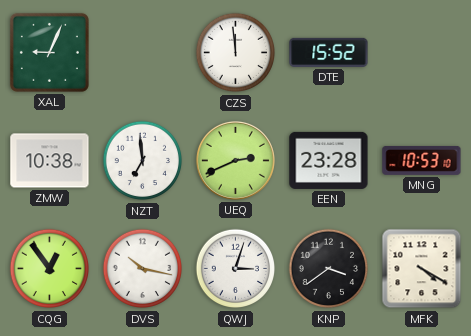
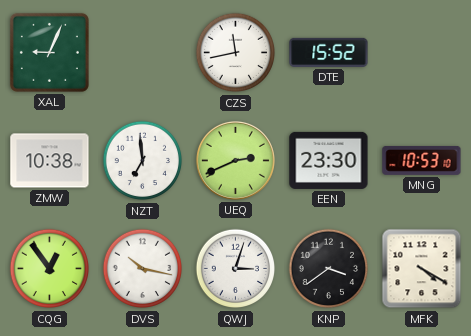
CZS: 11:59 -> 11:43
EEN: 23:28 -> 23:30
